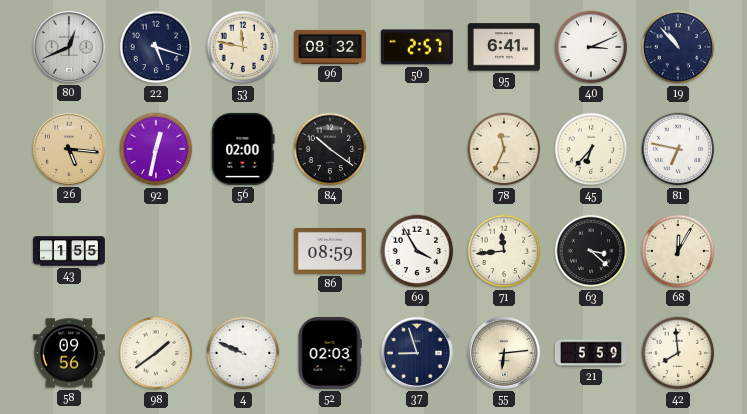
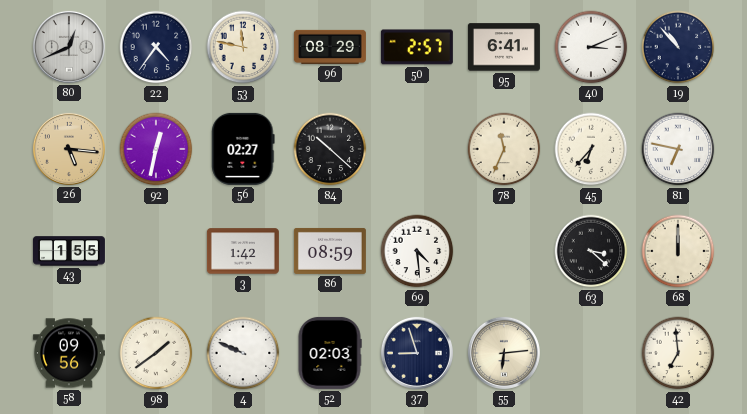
22: 5:18 -> 4:36
96: 08:32 -> 08:29
56: 02:00 -> 02:27
84: 10:21 -> 10:22
3: none -> 1:42
69: 3:55 -> 4:29
71: 11:44 -> none
68: 12:05 -> 12:00
21: 5:59 -> none
42: 7:59 -> 6:59
